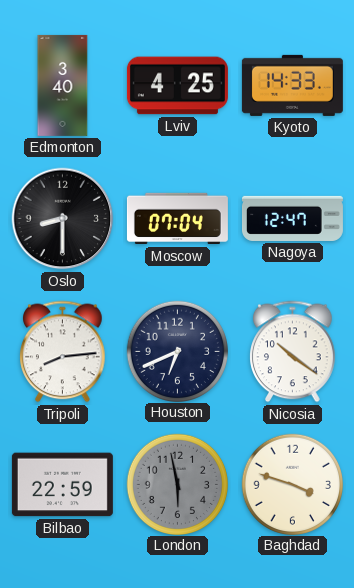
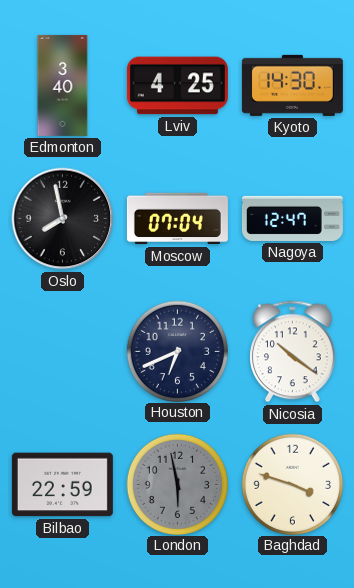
Kyoto: 14:33 -> 14:30
Oslo: 8:30 -> 7:58
Tripoli: 8:14 -> none
